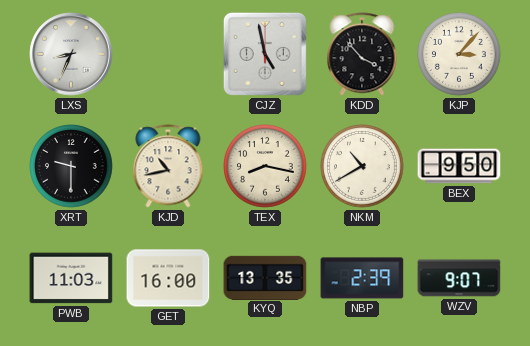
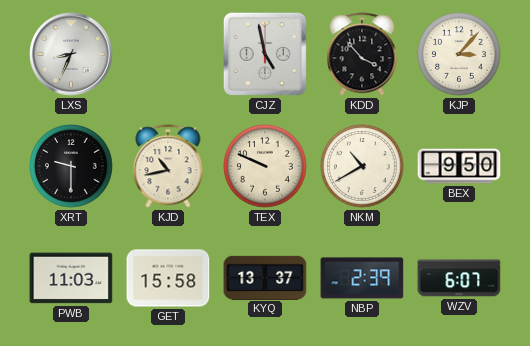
TEX: 8:17 -> 9:49
GET: 16:00 -> 15:58
KYQ: 13:35 -> 13:37
WZV: 9:07 -> 6:07
